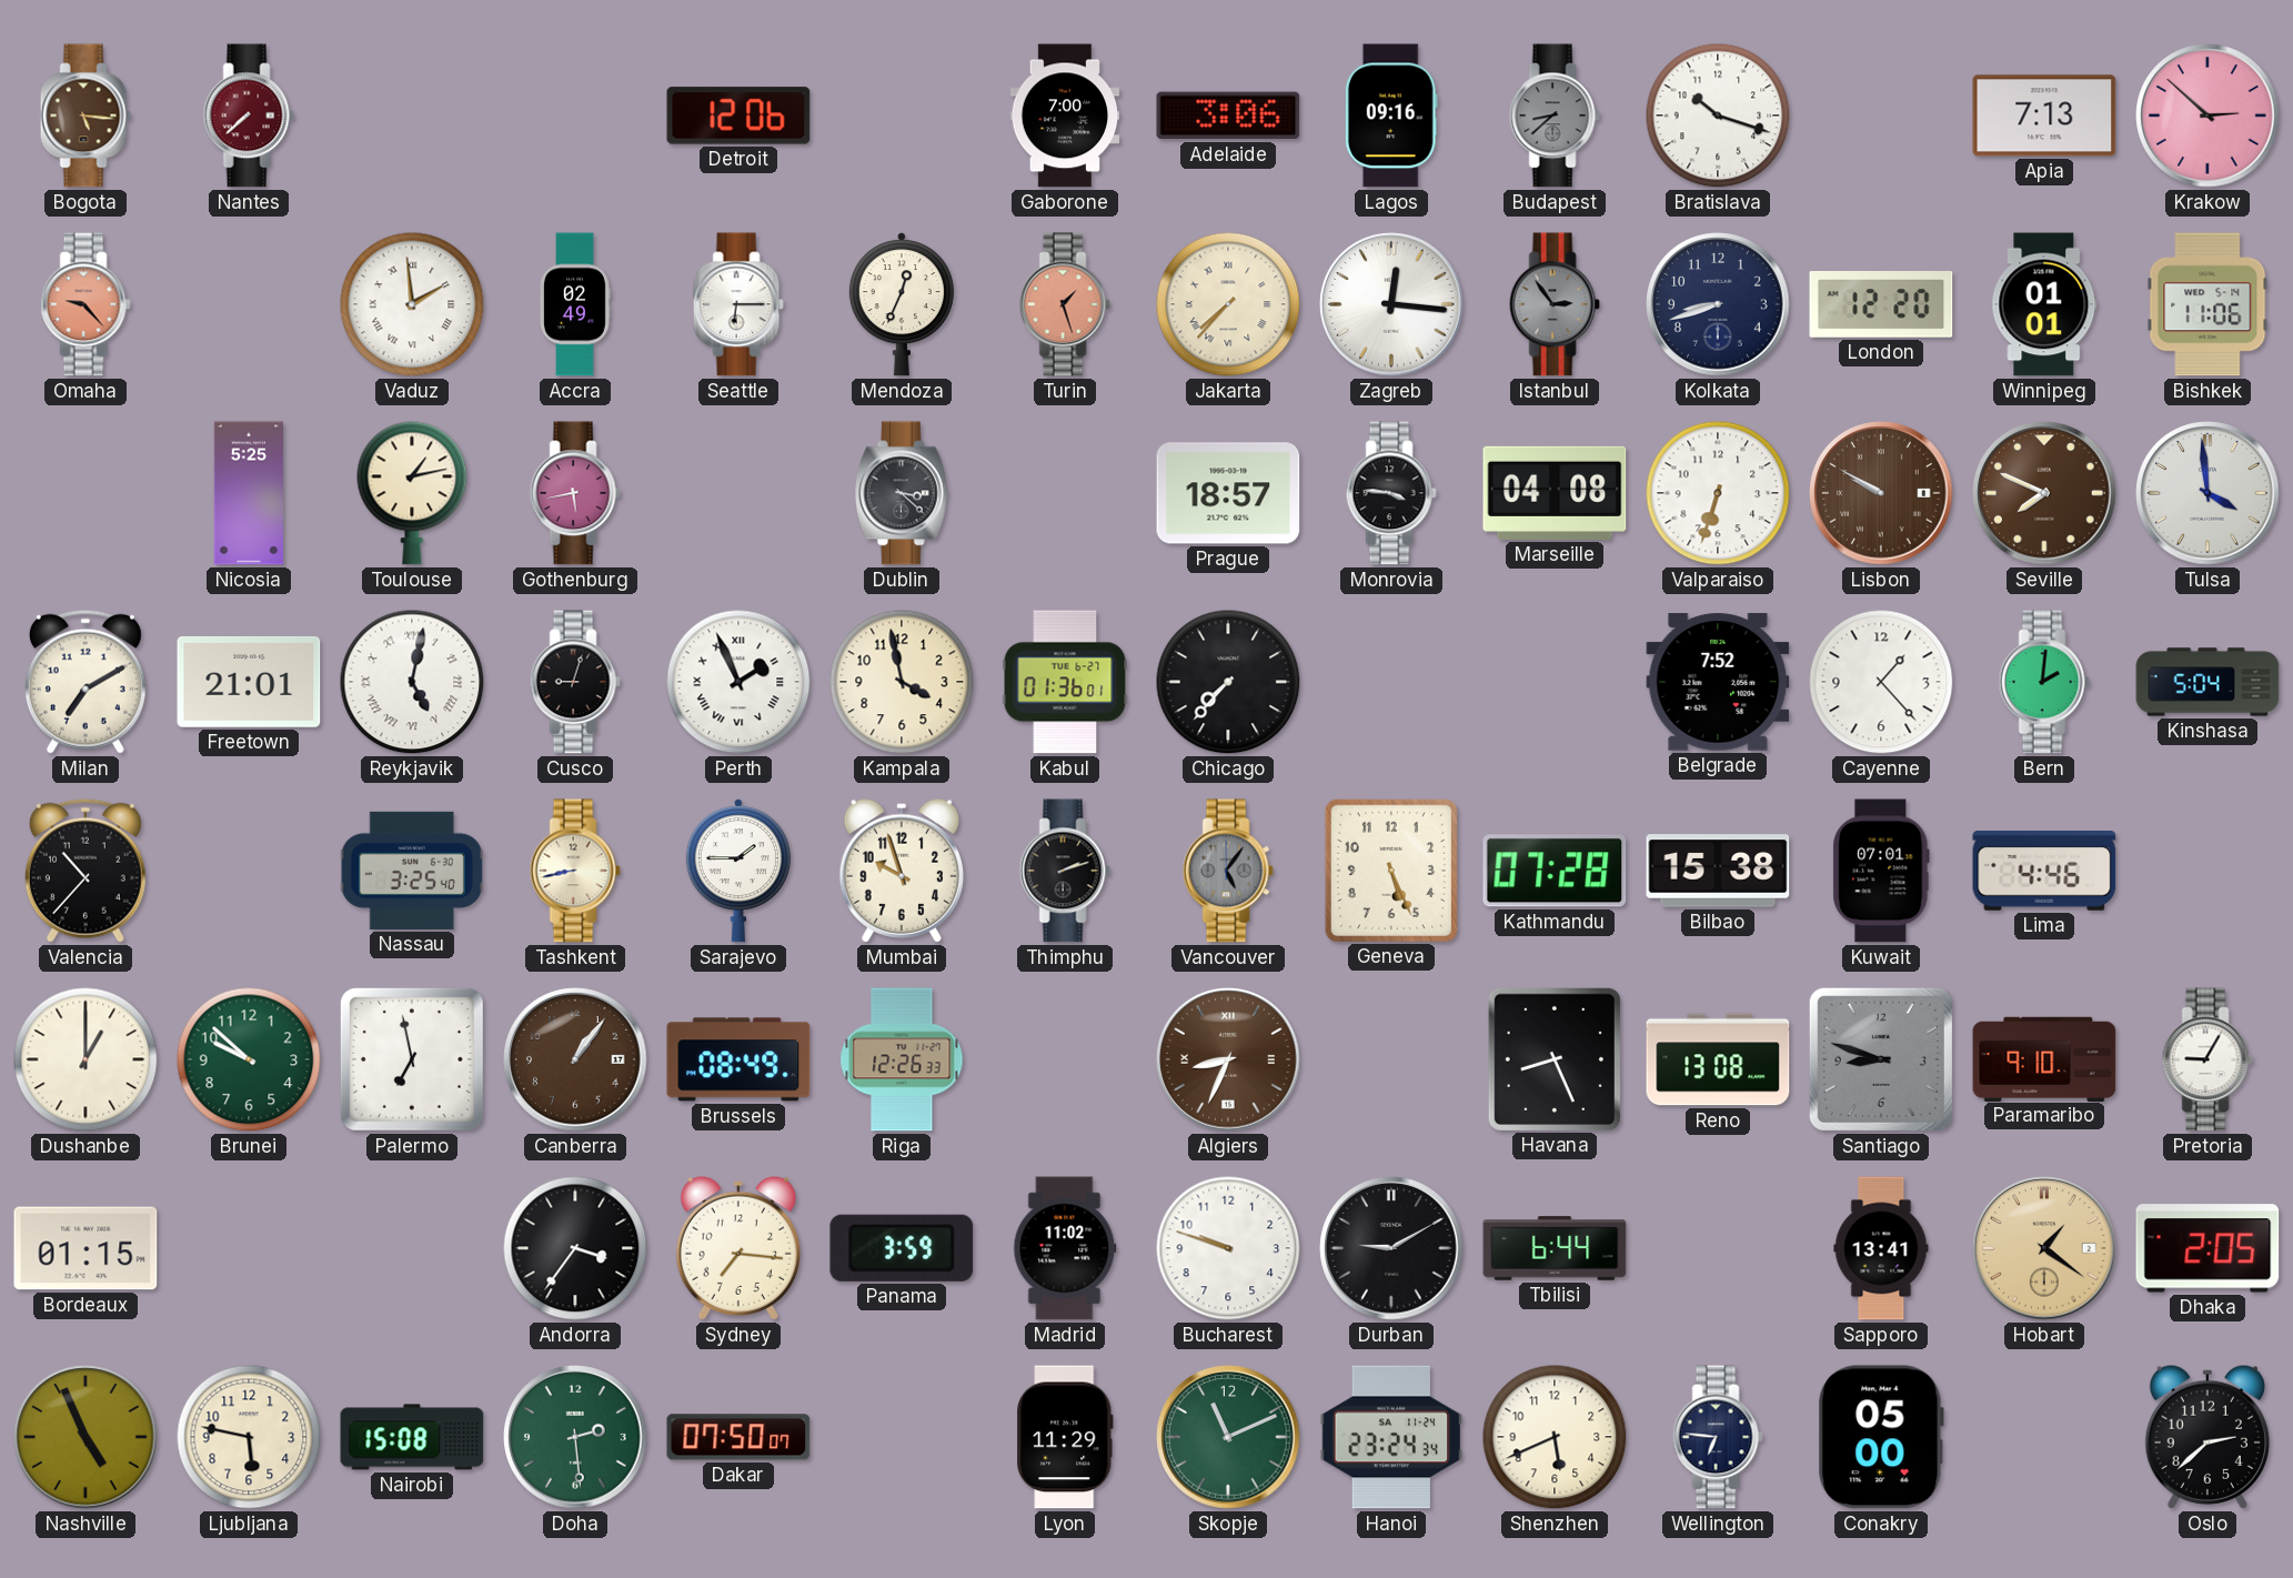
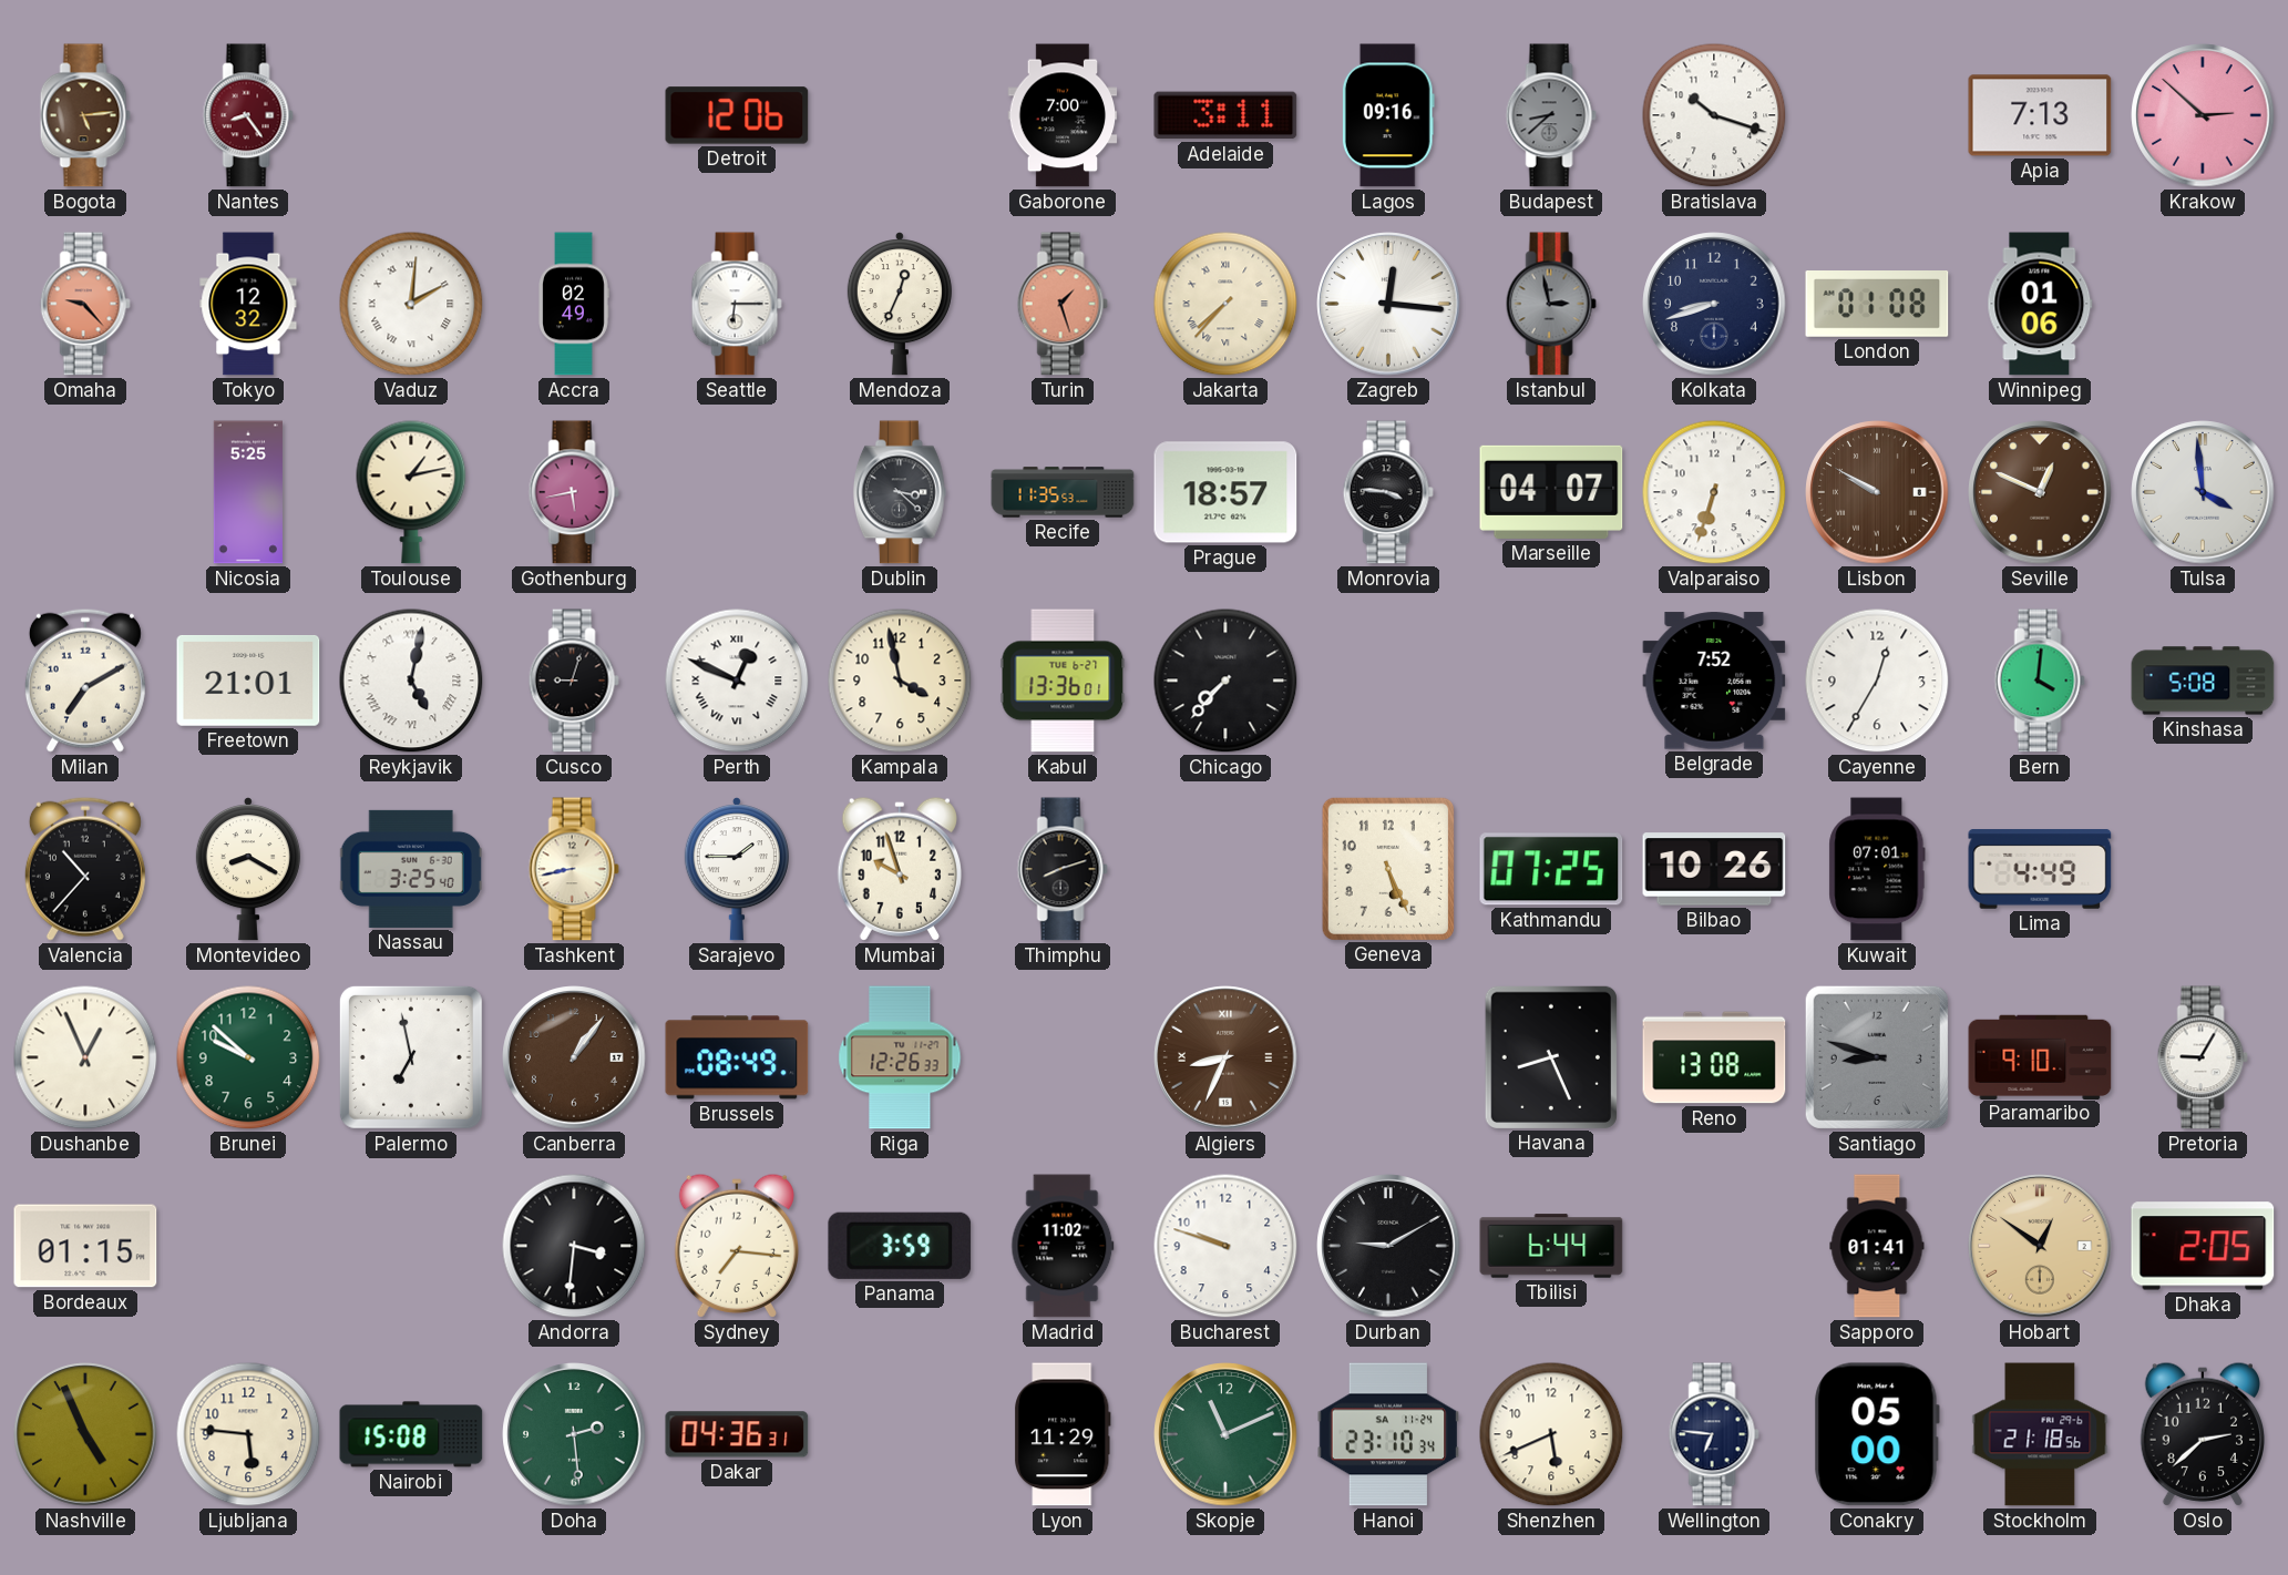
Bogota: 5:16 -> 5:14
Nantes: 7:38 -> 8:24
Adelaide: 3:06 -> 3:11
Tokyo: none -> 12:32
Vaduz: 1:59 -> 2:01
Istanbul: 2:54 -> 2:58
London: 12:20 -> 01:08
Winnipeg: 01:01 -> 01:06
Bishkek: 11:06 -> none
Recife: none -> 11:35
Marseille: 04:08 -> 04:07
Seville: 7:49 -> 12:49
Perth: 1:56 -> 12:49
Kabul: 01:36 -> 13:36
Cayenne: 1:23 -> 12:35
Bern: 2:01 -> 4:01
Kinshasa: 5:04 -> 5:08
Montevideo: none -> 8:20
Thimphu: 2:12 -> 8:12
Vancouver: 5:06 -> none
Kathmandu: 07:28 -> 07:25
Bilbao: 15:38 -> 10:26
Lima: 4:46 -> 4:49
Dushanbe: 1:00 -> 12:56
Andorra: 3:36 -> 3:31
Sapporo: 13:41 -> 01:41
Hobart: 1:21 -> 12:51
Ljubljana: 5:47 -> 5:46
Dakar: 07:50 -> 04:36
Hanoi: 23:24 -> 23:10
Stockholm: none -> 21:18
